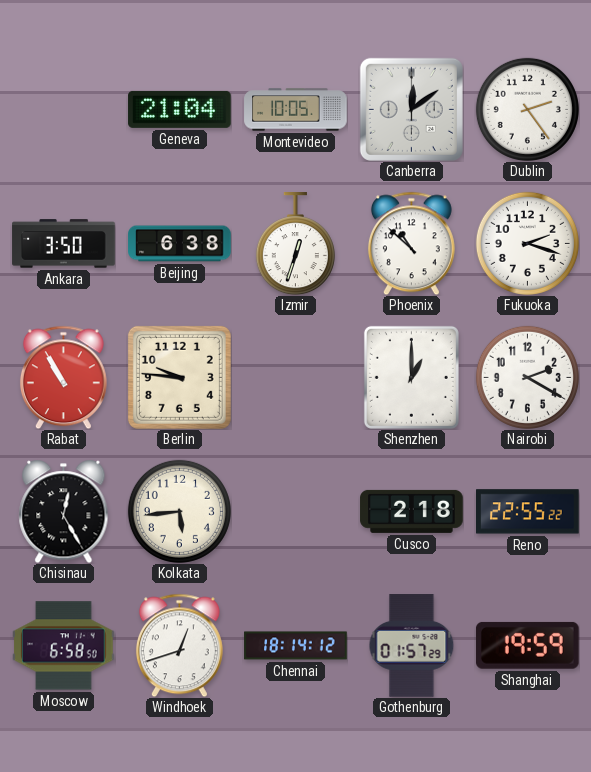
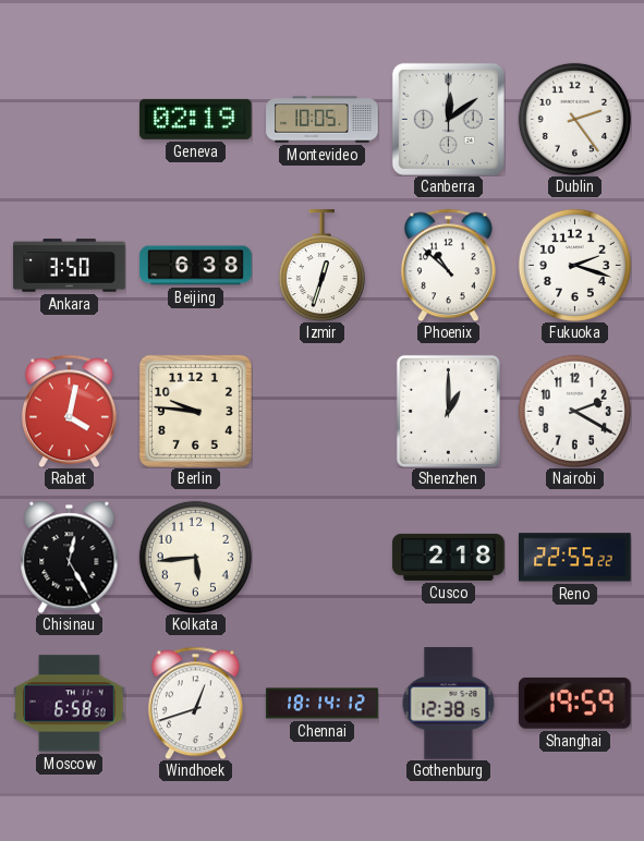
Geneva: 21:04 -> 02:19
Rabat: 10:55 -> 4:02
Gothenburg: 01:57 -> 12:38
